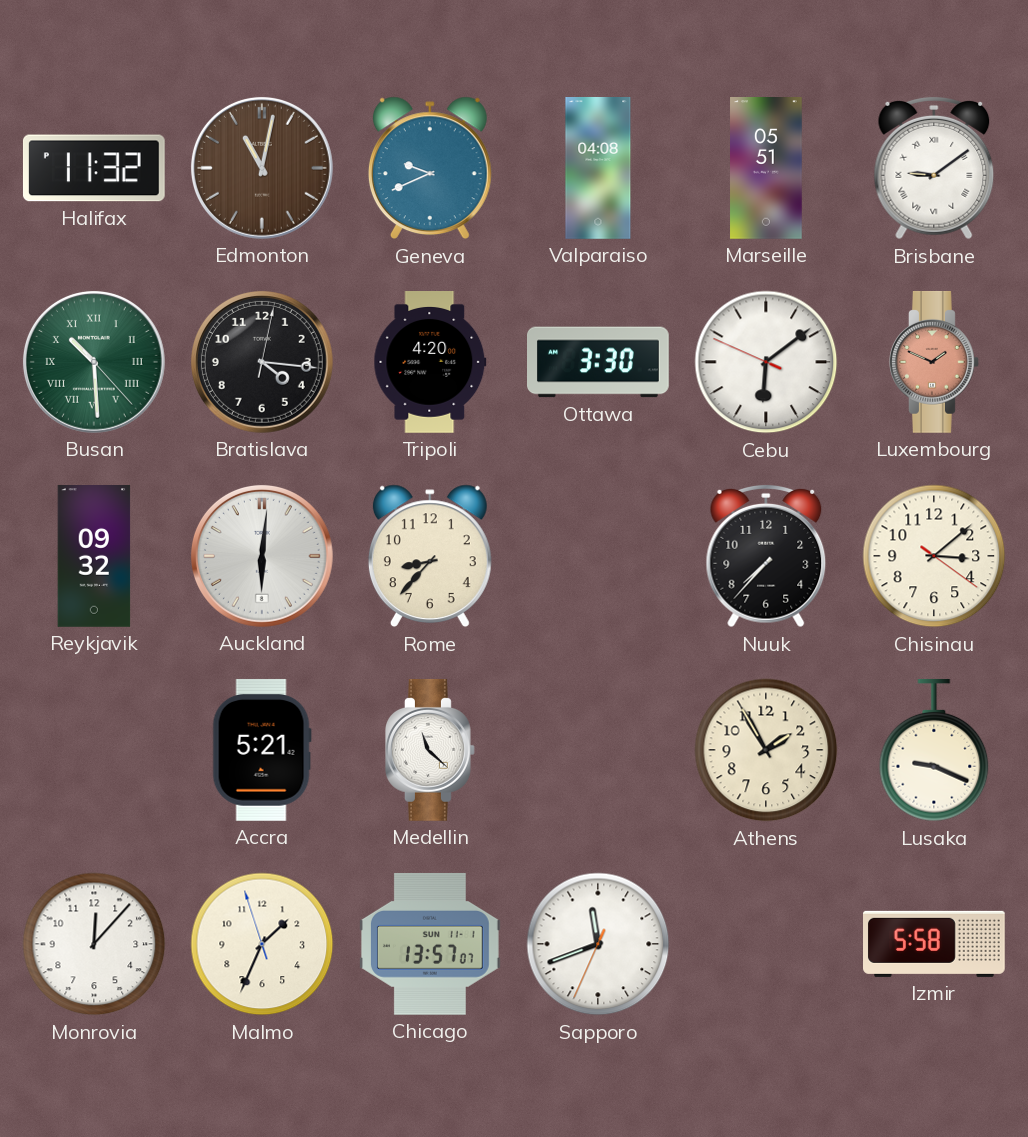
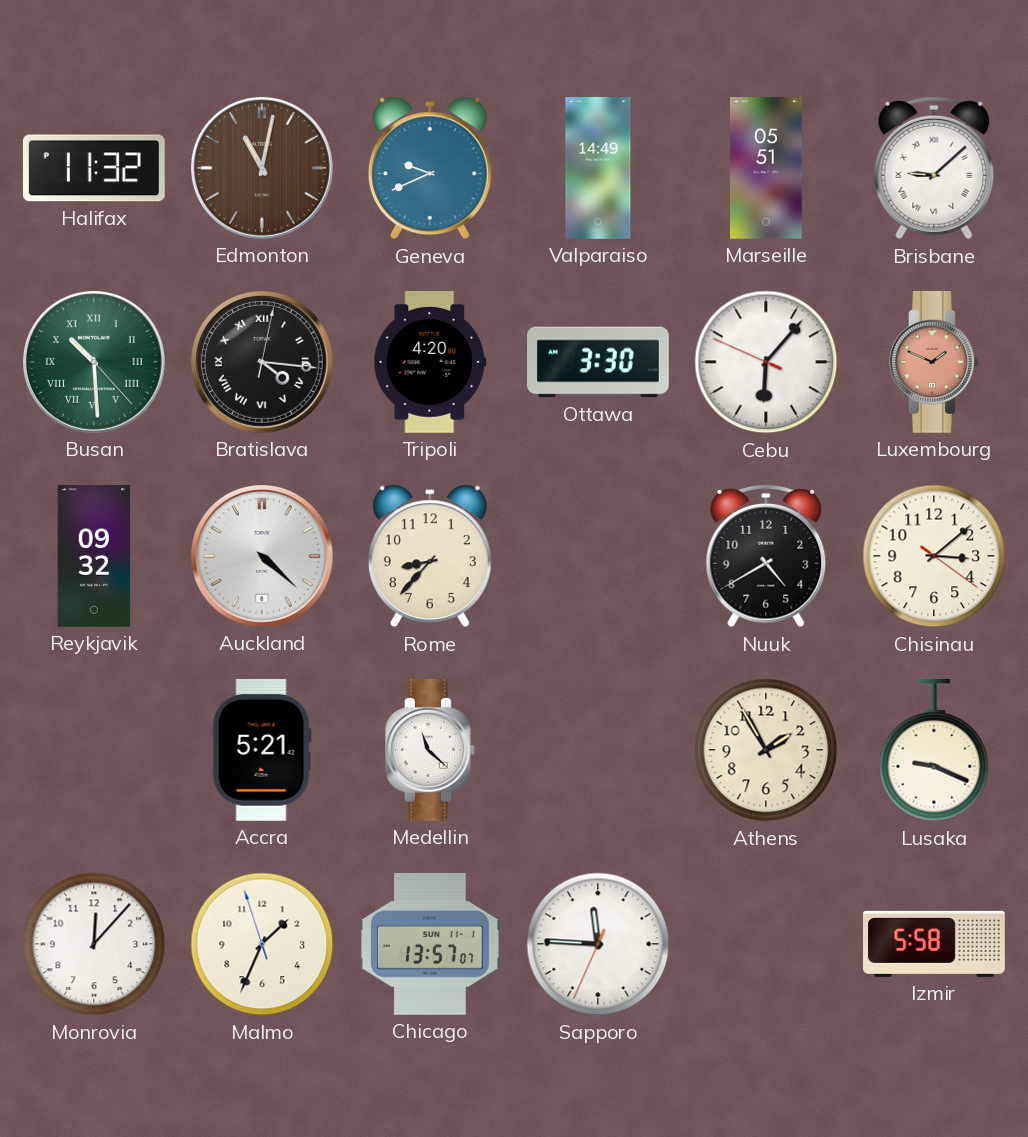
Valparaiso: 04:08 -> 14:49
Brisbane: 9:09 -> 9:08
Bratislava numerals: Arabic -> Roman
Cebu: 6:08 -> 6:06
Auckland: 6:01 -> 4:22
Nuuk: 7:37 -> 4:40
Sapporo: 11:41 -> 11:45
